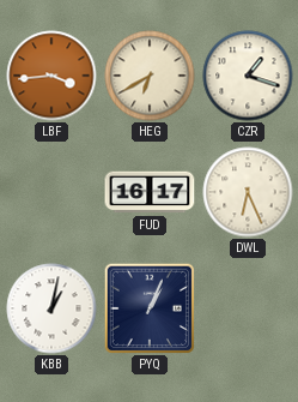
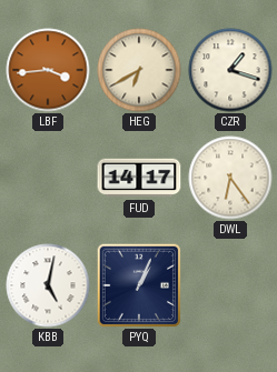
FUD: 16:17 -> 14:17
DWL: 6:26 -> 6:24
KBB: 1:02 -> 5:02
